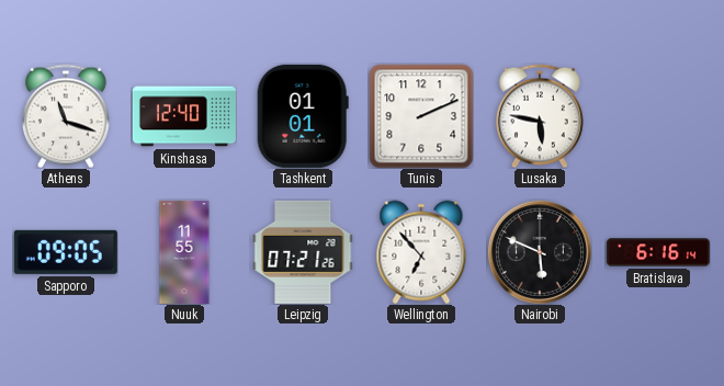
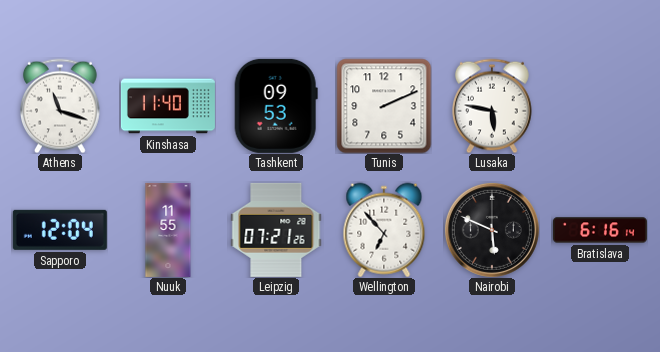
Kinshasa: 12:40 -> 11:40
Tashkent: 01:01 -> 09:53
Sapporo: 09:05 -> 12:04
